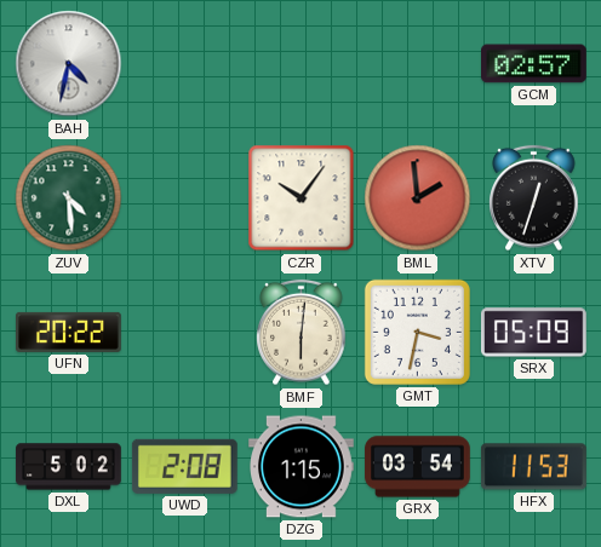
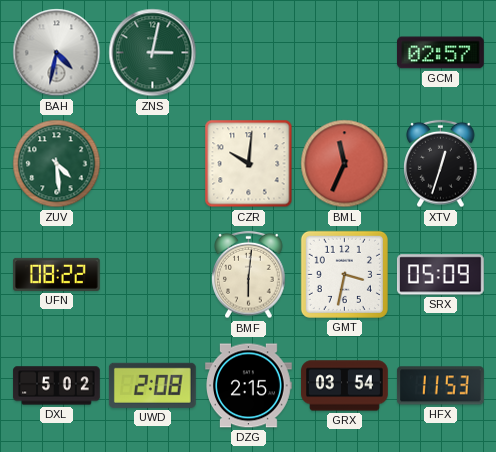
ZNS: none -> 3:02
CZR: 10:06 -> 10:01
BML: 1:59 -> 11:34
UFN: 20:22 -> 08:22
DZG: 1:15 -> 2:15
